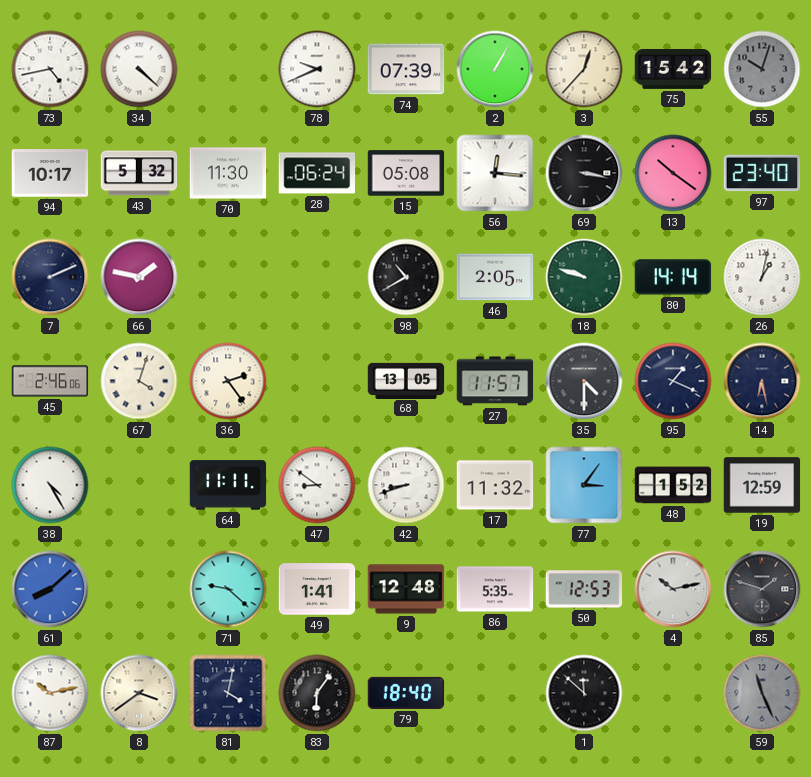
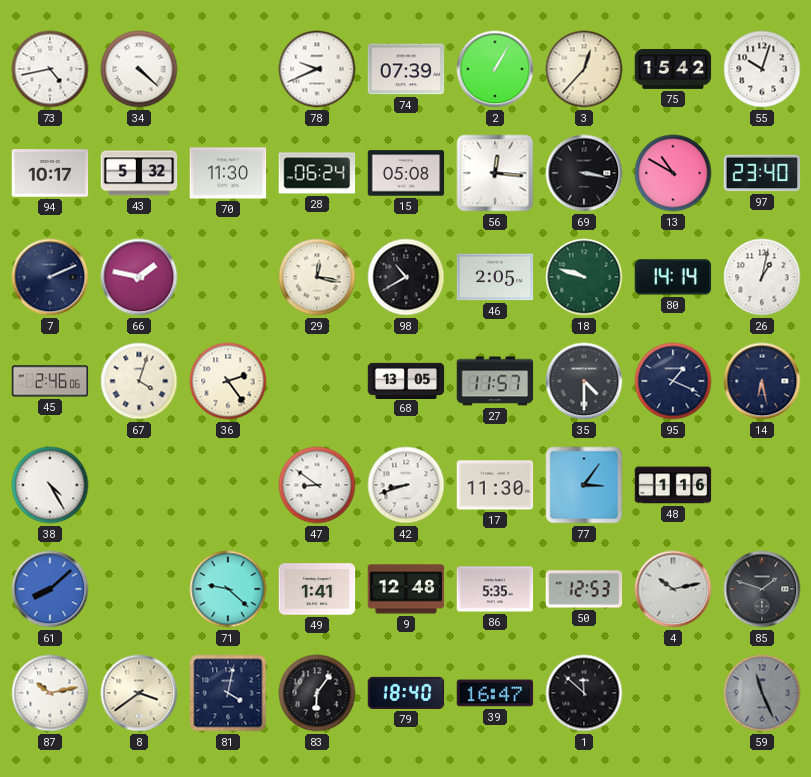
55 dial: grey -> white
13: 10:21 -> 10:50
29: none -> 12:17
64: 11:11 -> none
17: 11:32 -> 11:30
48: 1:52 -> 1:16
19: 12:59 -> none
39: none -> 16:47
